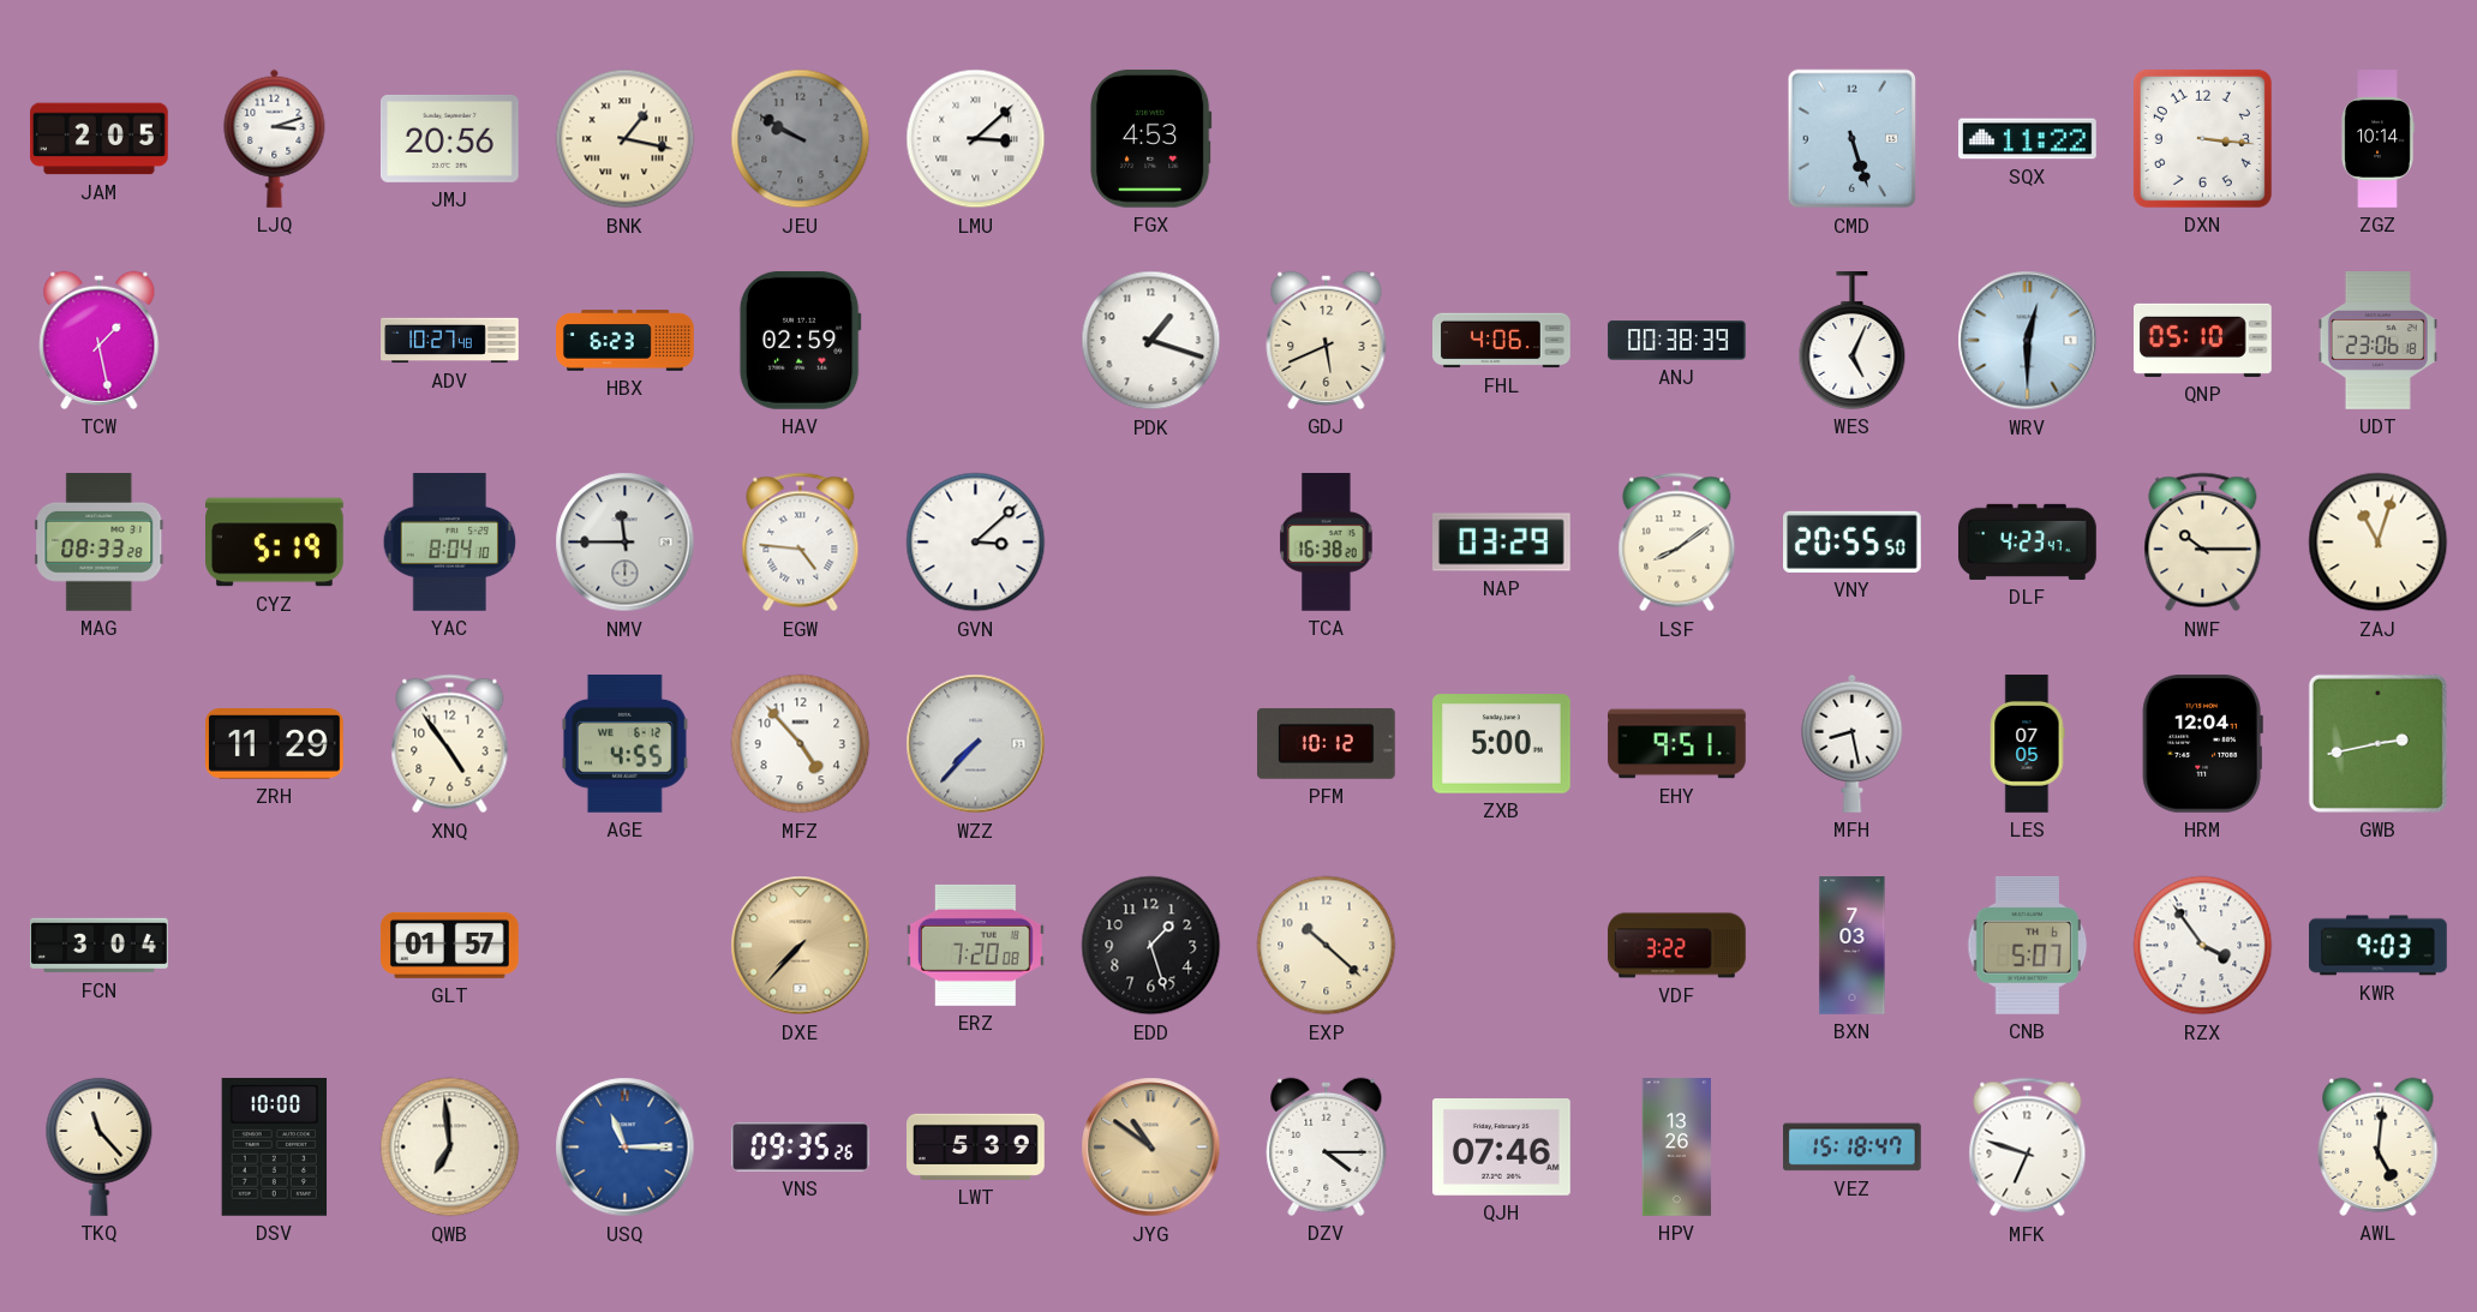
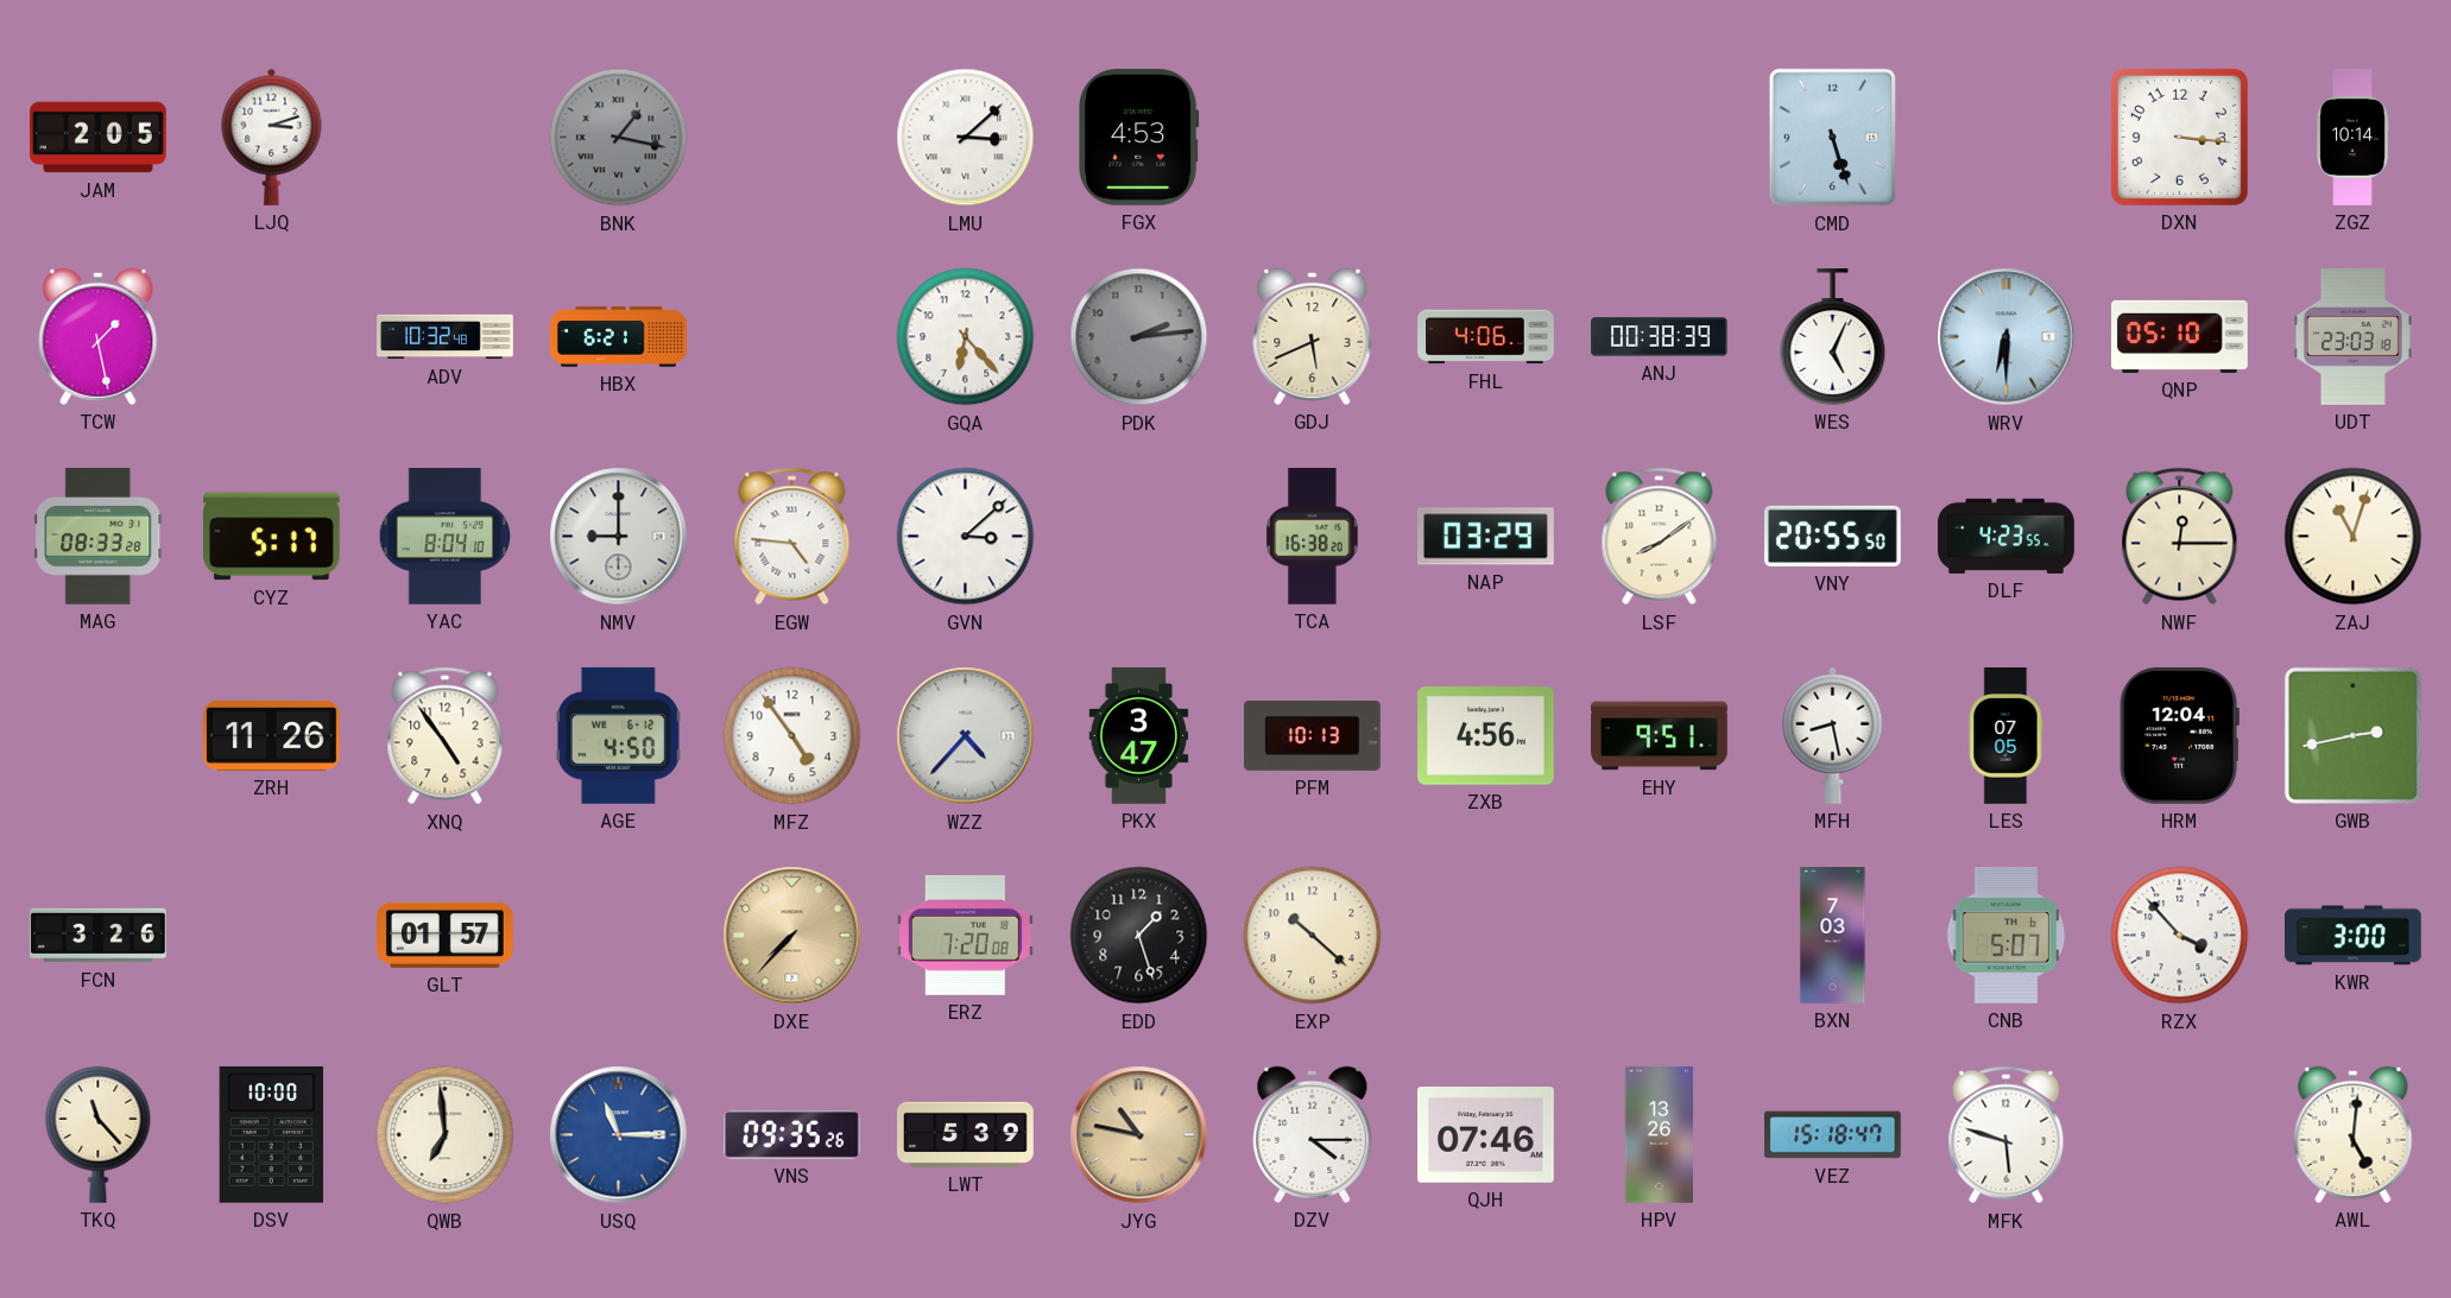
JMJ: 20:56 -> none
BNK dial: cream -> grey
JEU: 9:50 -> none
SQX: 11:22 -> none
ADV: 10:27 -> 10:32
HBX: 6:23 -> 6:21
HAV: 02:59 -> none
GQA: none -> 6:23
PDK: 1:18 -> 2:14
PDK dial: white -> grey
WRV: 12:30 -> 6:30
UDT: 23:06 -> 23:03
CYZ: 5:19 -> 5:17
NMV: 11:45 -> 9:00
DLF: 4:23:47 -> 4:23:55
NWF: 10:15 -> 12:15
ZRH: 11:29 -> 11:26
AGE: 4:55 -> 4:50
MFZ: 4:53 -> 4:54
WZZ: 7:37 -> 4:37
PKX: none -> 3:47
PFM: 10:12 -> 10:13
ZXB: 5:00 -> 4:56
FCN: 3:04 -> 3:26
VDF: 3:22 -> none
RZX: 3:54 -> 3:53
KWR: 9:03 -> 3:00
JYG: 10:51 -> 10:47
MFK: 6:48 -> 5:48
